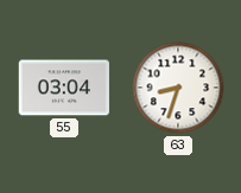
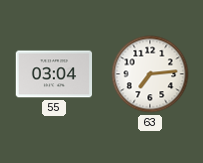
63: 8:33 -> 7:14
